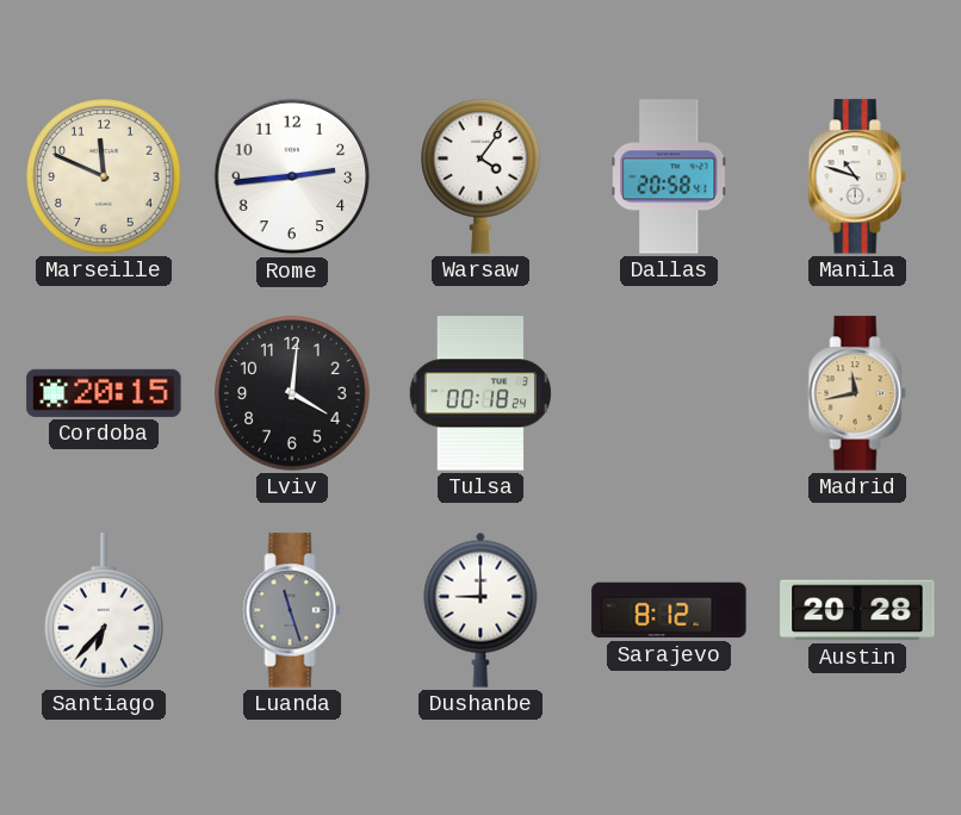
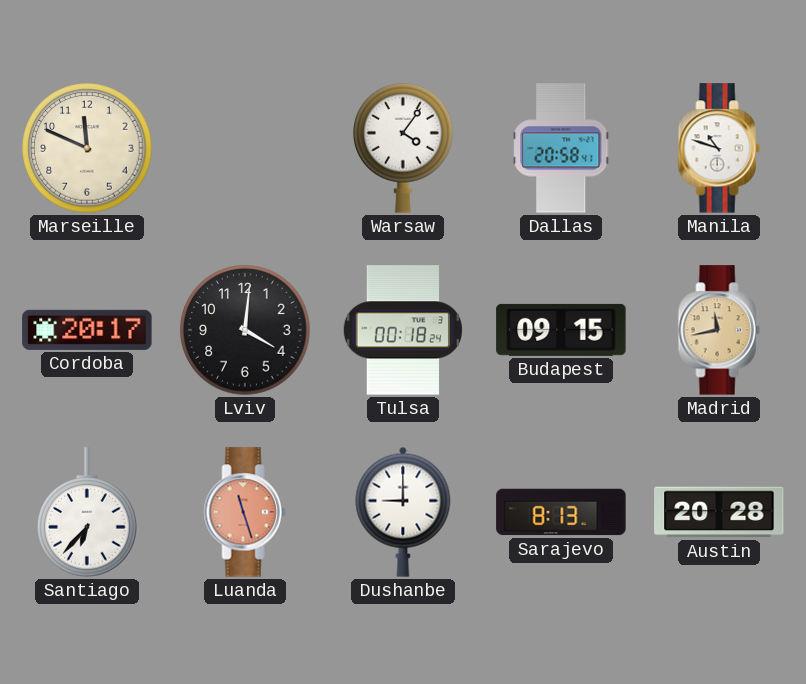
Rome: 2:44 -> none
Cordoba: 20:15 -> 20:17
Budapest: none -> 09:15
Luanda dial: grey -> salmon
Sarajevo: 8:12 -> 8:13
